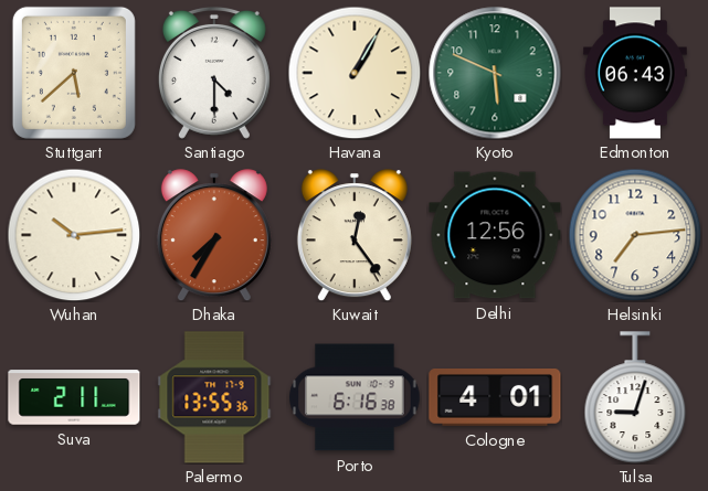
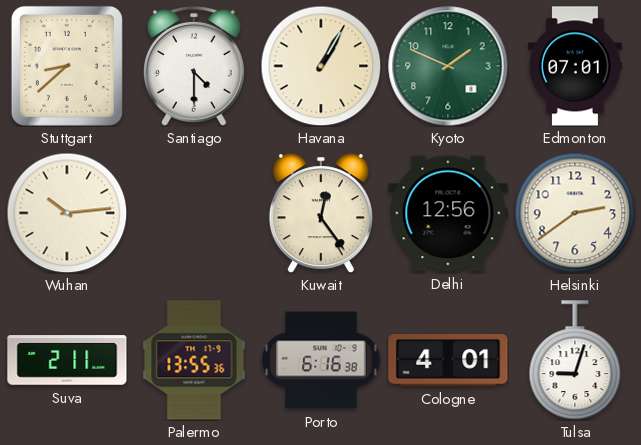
Stuttgart: 5:38 -> 8:38
Kyoto: 5:49 -> 1:49
Edmonton: 06:43 -> 07:01
Dhaka: 7:35 -> none
Helsinki: 7:14 -> 2:39
